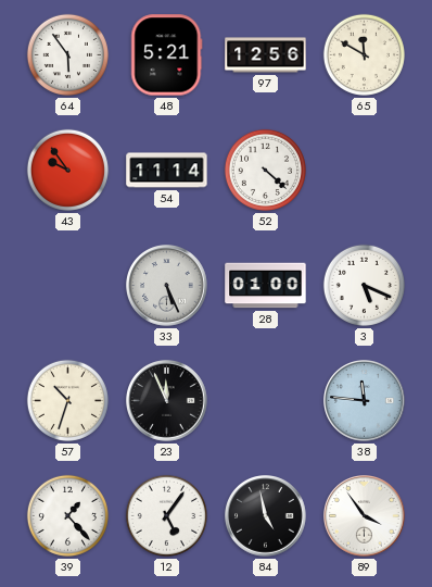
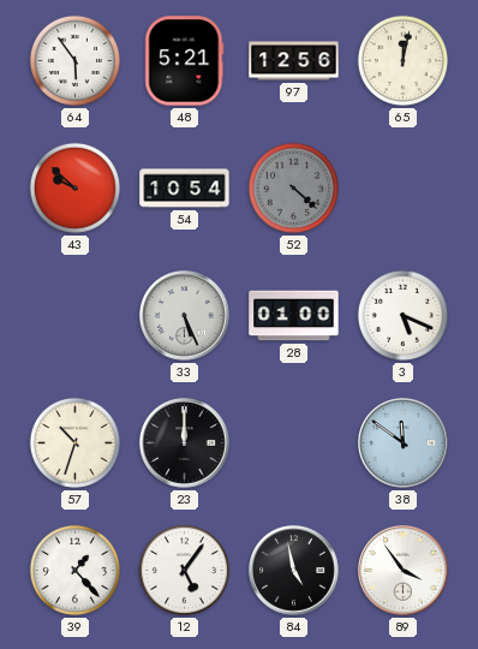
65: 11:50 -> 12:02
43: 9:54 -> 9:52
54: 11:14 -> 10:54
52 dial: white -> grey
23: 11:56 -> 12:00
38: 11:46 -> 11:51
